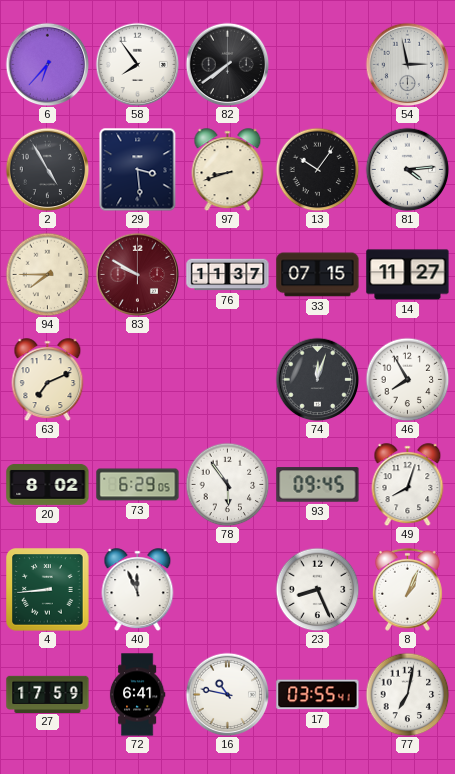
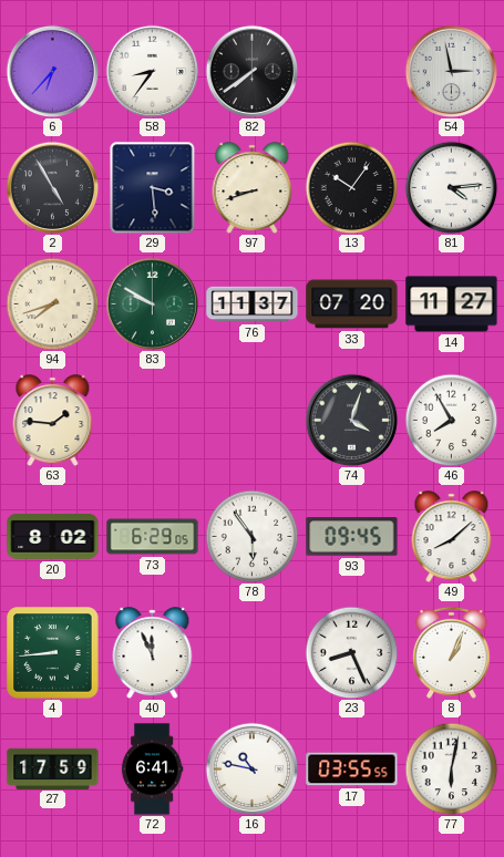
58: 7:54 -> 8:36
94: 7:45 -> 7:42
83 dial: burgundy -> green
33: 07:15 -> 07:20
63: 7:11 -> 1:46
74: 12:03 -> 4:03
49: 8:03 -> 8:08
17: 03:55:41 -> 03:55:55
77: 7:02 -> 6:02
